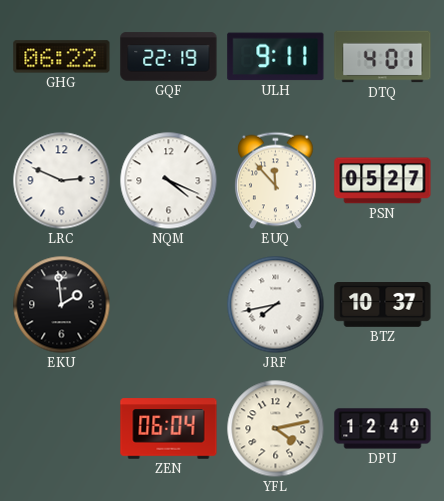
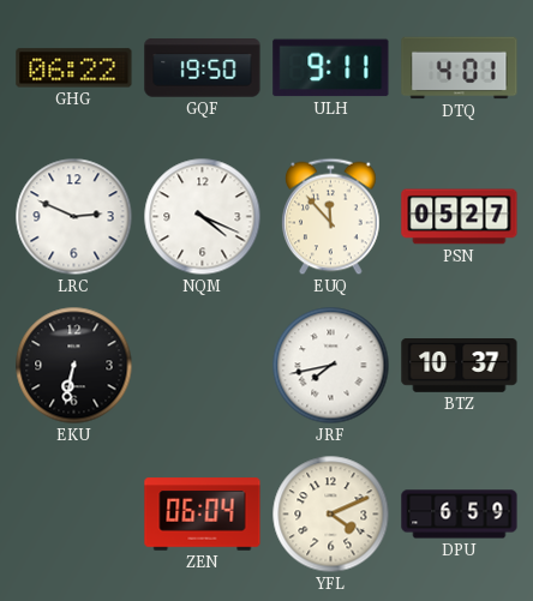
GQF: 22:19 -> 19:50
EKU: 1:59 -> 6:32
YFL: 4:13 -> 4:11
DPU: 12:49 -> 6:59
